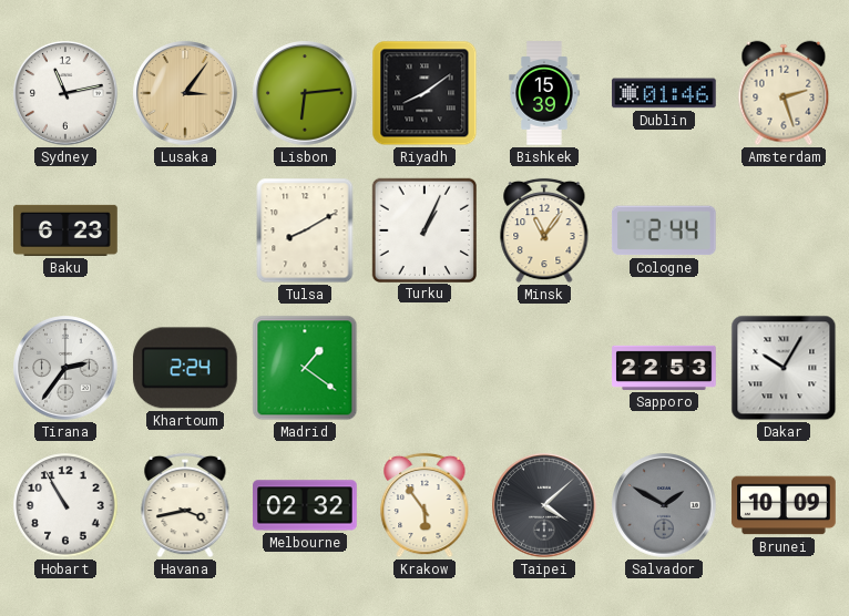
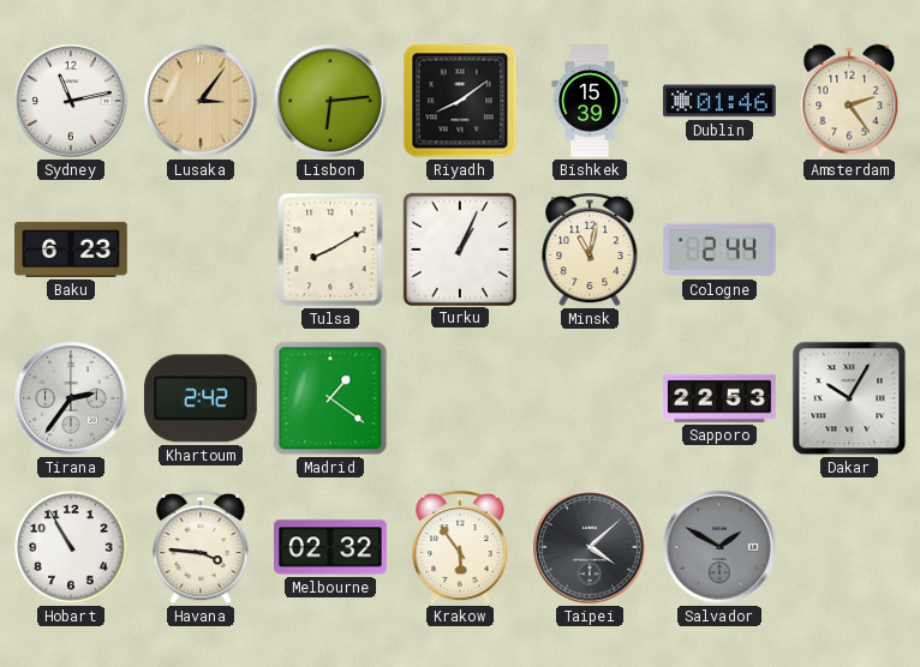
Amsterdam: 2:27 -> 2:24
Minsk: 11:06 -> 11:02
Khartoum: 2:24 -> 2:42
Havana: 3:43 -> 3:46
Brunei: 10:09 -> none
